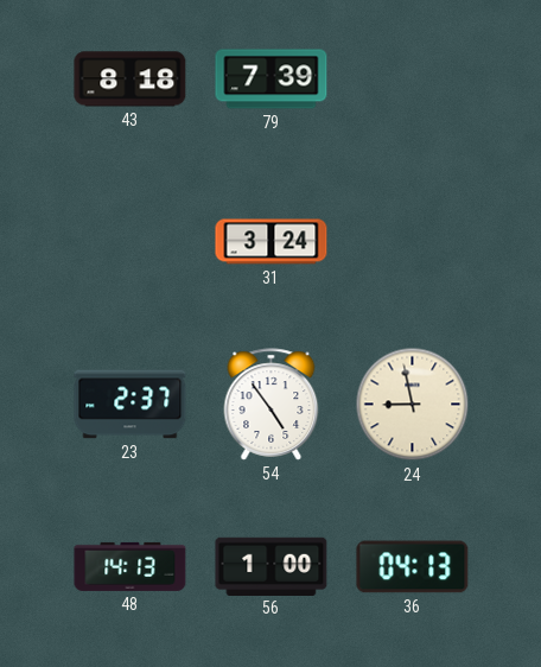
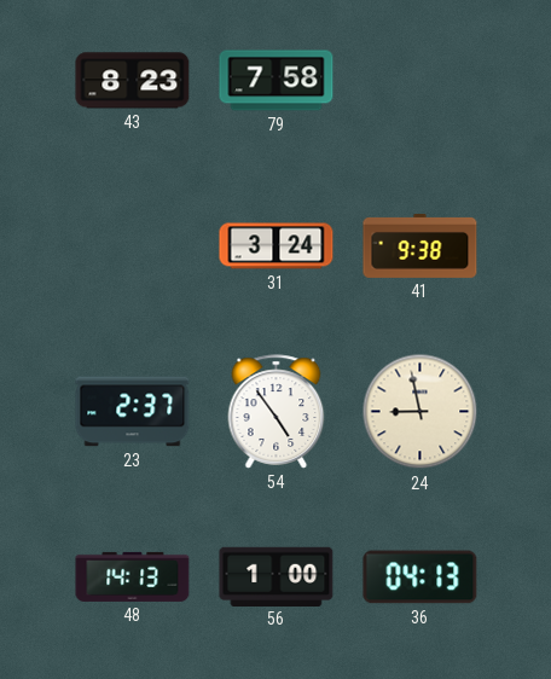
43: 8:18 -> 8:23
79: 7:39 -> 7:58
41: none -> 9:38
